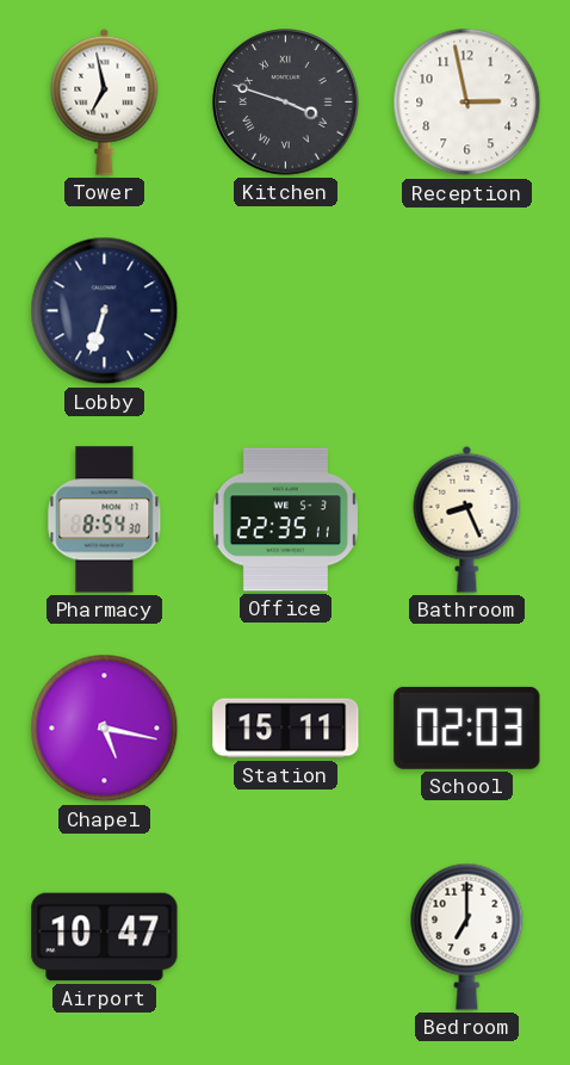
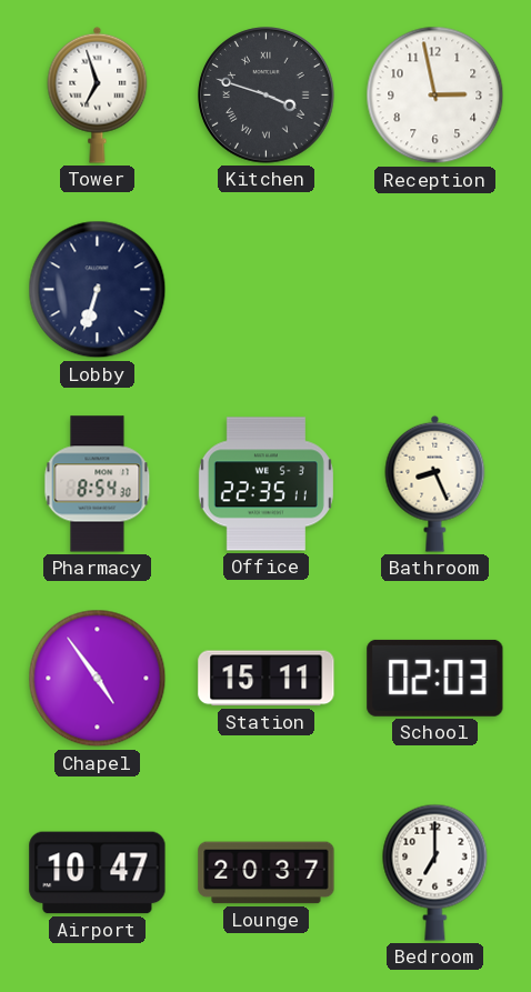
Tower: 6:58 -> 6:57
Chapel: 5:17 -> 4:54
Lounge: none -> 20:37
